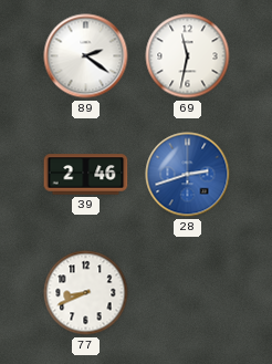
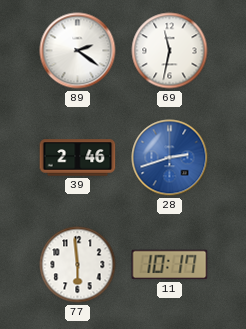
77: 8:41 -> 5:59
11: none -> 10:17
